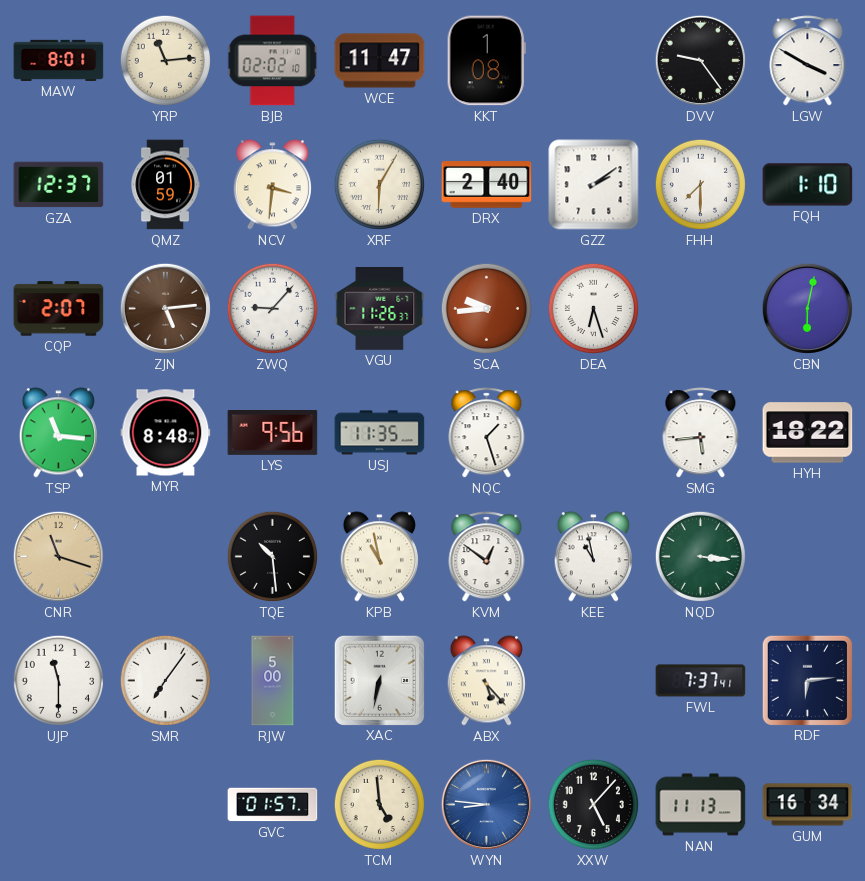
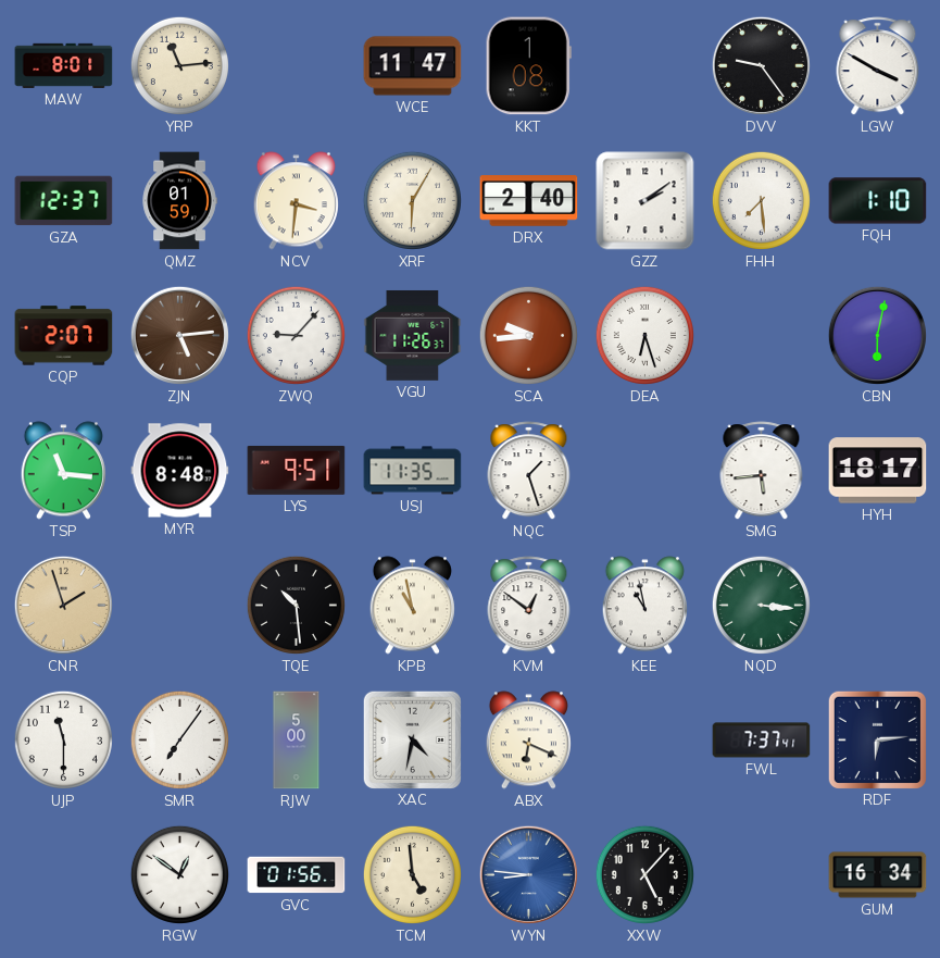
BJB: 02:02 -> none
FHH: 7:30 -> 7:29
LYS: 9:56 -> 9:51
HYH: 18:22 -> 18:17
CNR: 11:18 -> 1:57
XAC: 6:32 -> 4:32
ABX: 5:23 -> 6:19
RGW: none -> 12:51
GVC: 01:57 -> 01:56
NAN: 11:13 -> none
